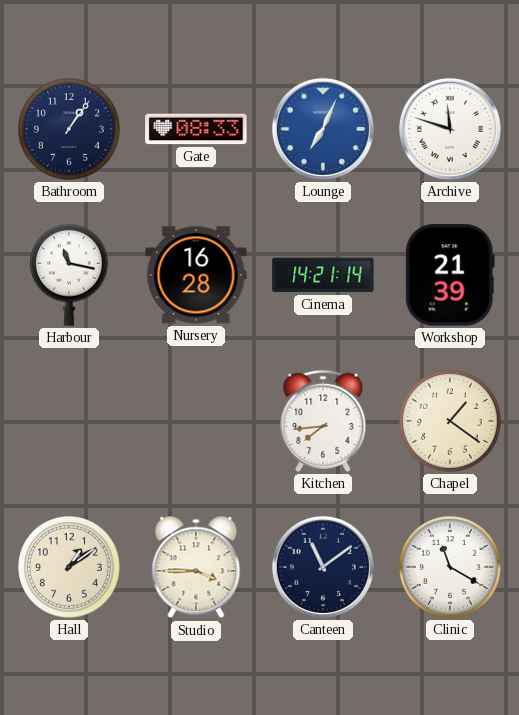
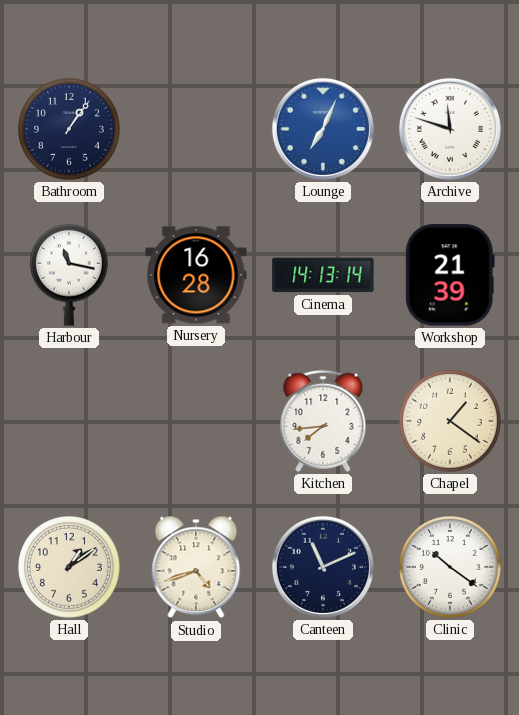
Gate: 08:33 -> none
Cinema: 14:21 -> 14:13
Studio: 3:45 -> 4:42
Canteen: 11:09 -> 11:11
Clinic: 11:20 -> 10:21
